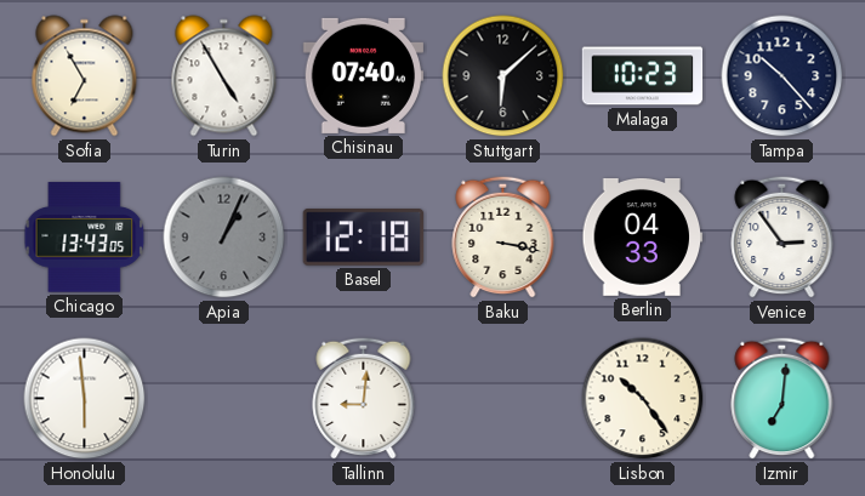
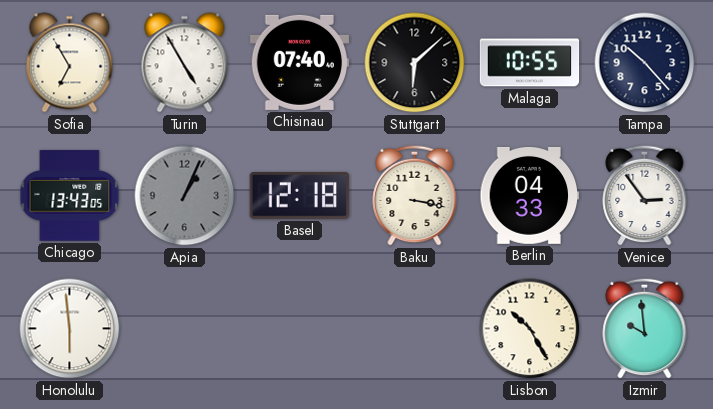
Malaga: 10:23 -> 10:55
Tallinn: 9:01 -> none
Lisbon: 10:24 -> 10:25
Izmir: 7:01 -> 9:59
